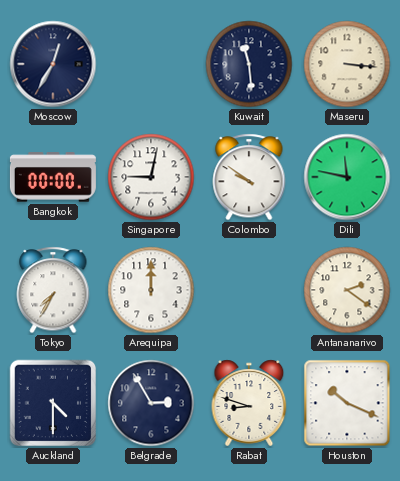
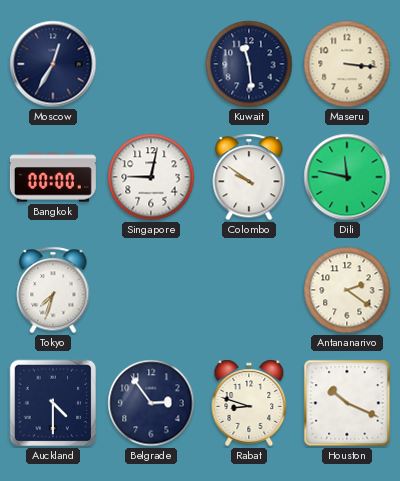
Tokyo: 7:35 -> 7:33
Arequipa: 12:00 -> none
Belgrade: 2:55 -> 2:54
